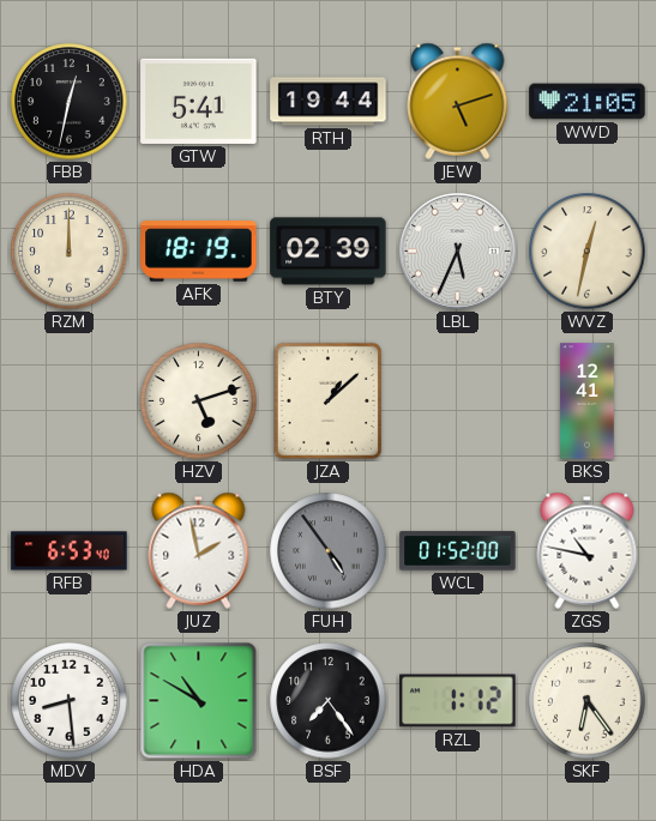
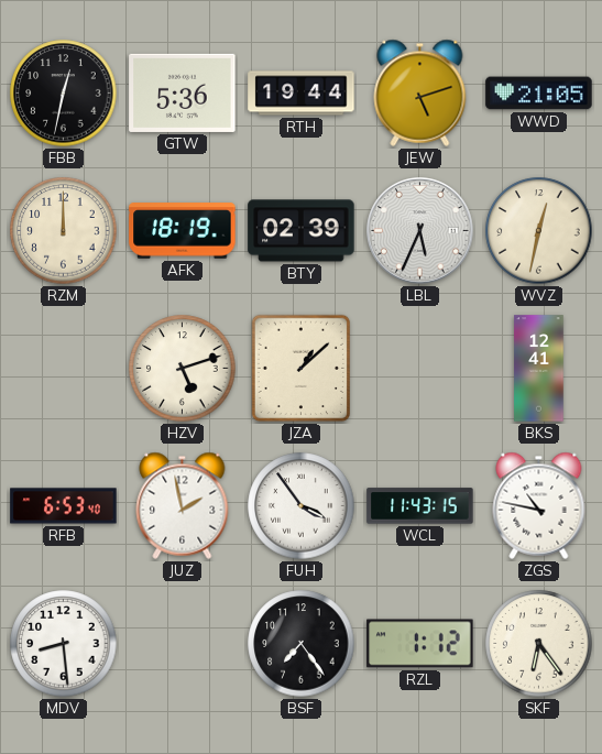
GTW: 5:41 -> 5:36
FUH: 4:54 -> 3:54
FUH dial: grey -> white
WCL: 01:52 -> 11:43
HDA: 10:50 -> none
